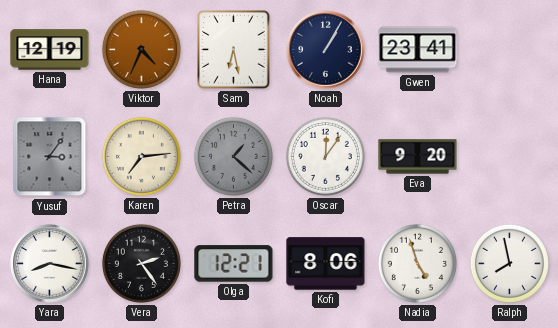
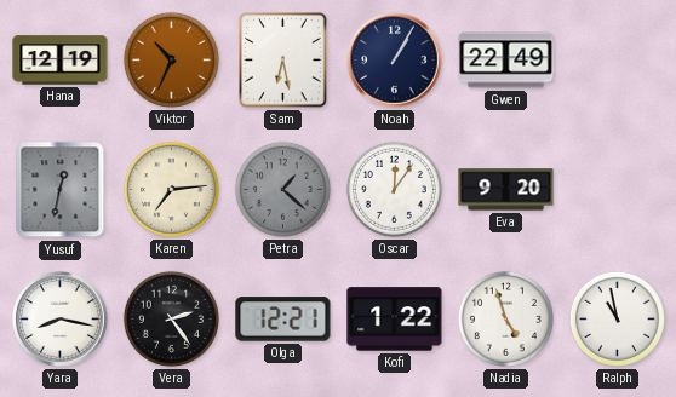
Viktor: 4:34 -> 10:34
Gwen: 23:41 -> 22:49
Yusuf: 3:06 -> 12:32
Kofi: 8:06 -> 1:22
Ralph: 7:58 -> 10:58
